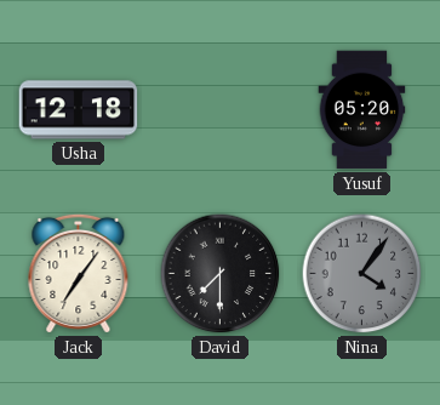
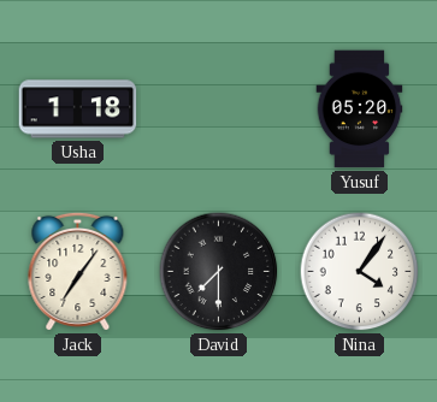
Usha: 12:18 -> 1:18
Nina dial: grey -> white
